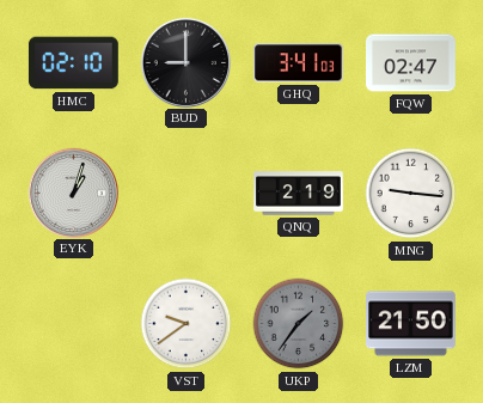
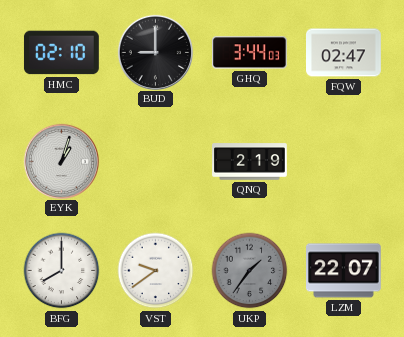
GHQ: 3:41 -> 3:44
MNG: 9:16 -> none
BFG: none -> 8:00
LZM: 21:50 -> 22:07
